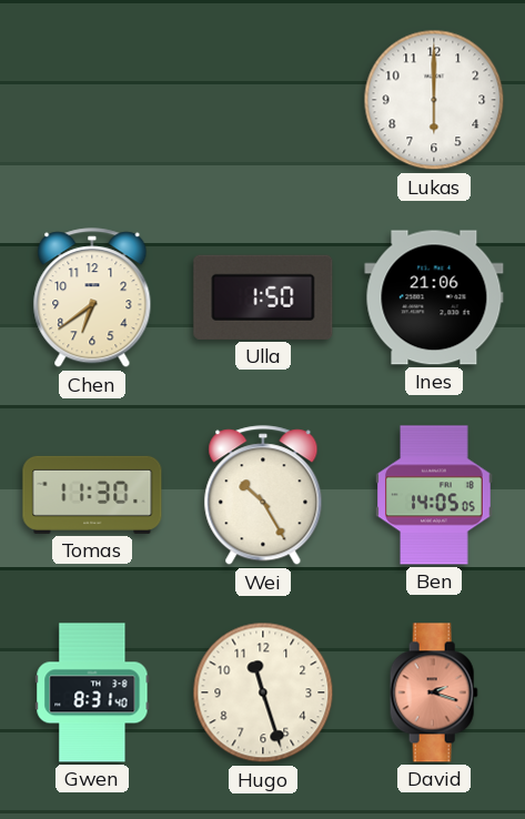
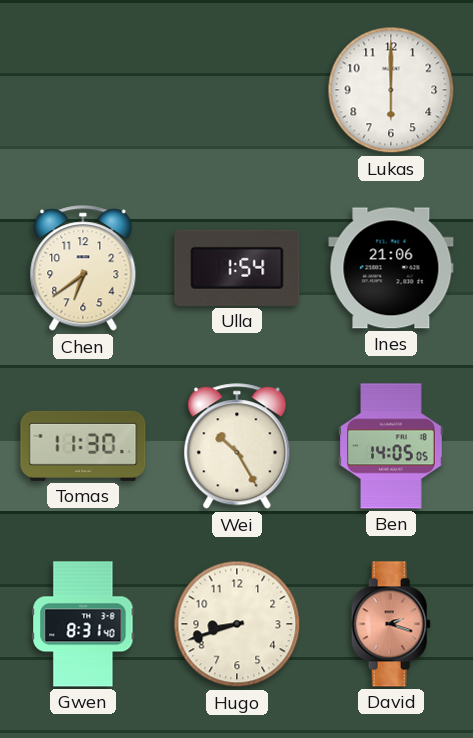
Ulla: 1:50 -> 1:54
Hugo: 11:27 -> 8:42
